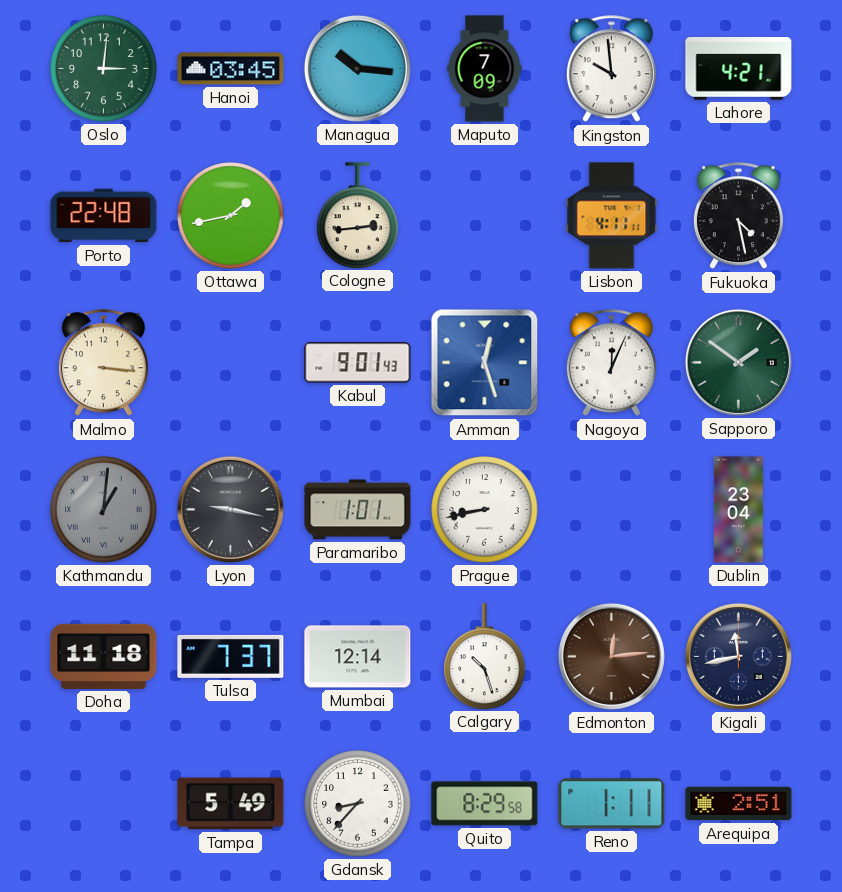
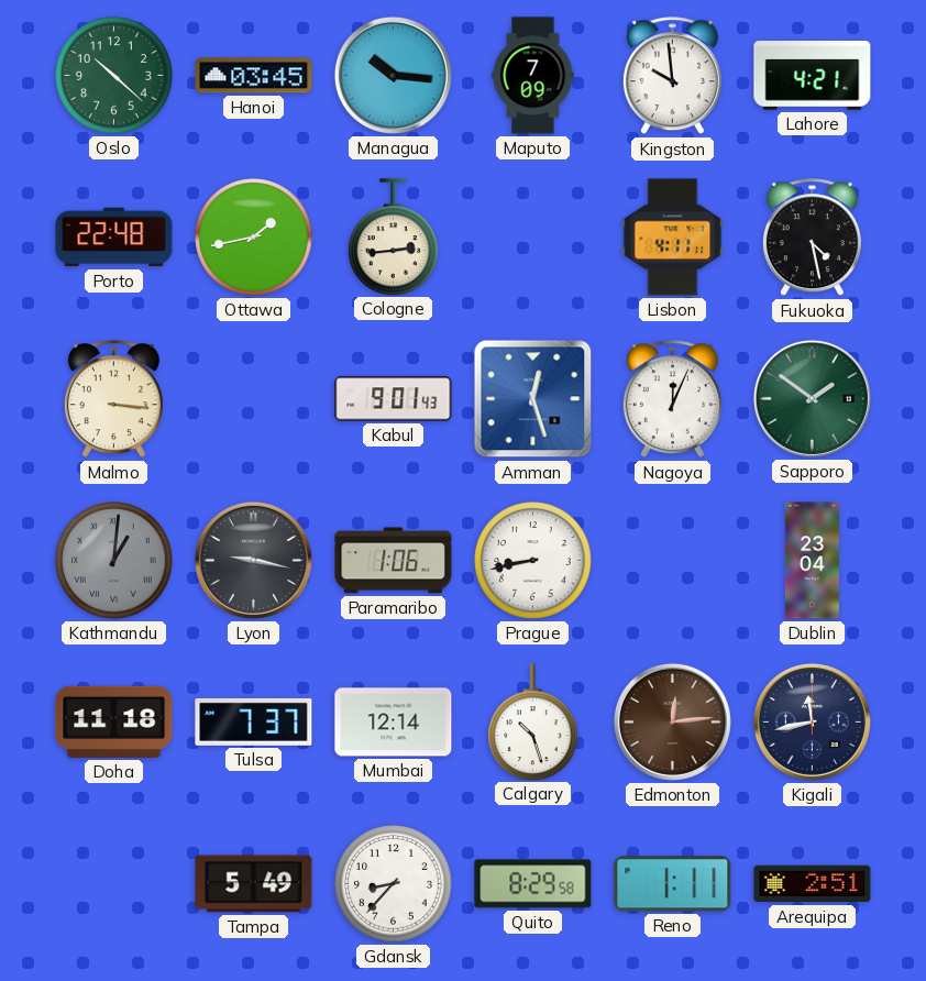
Oslo: 3:01 -> 10:22
Paramaribo: 1:01 -> 1:06
